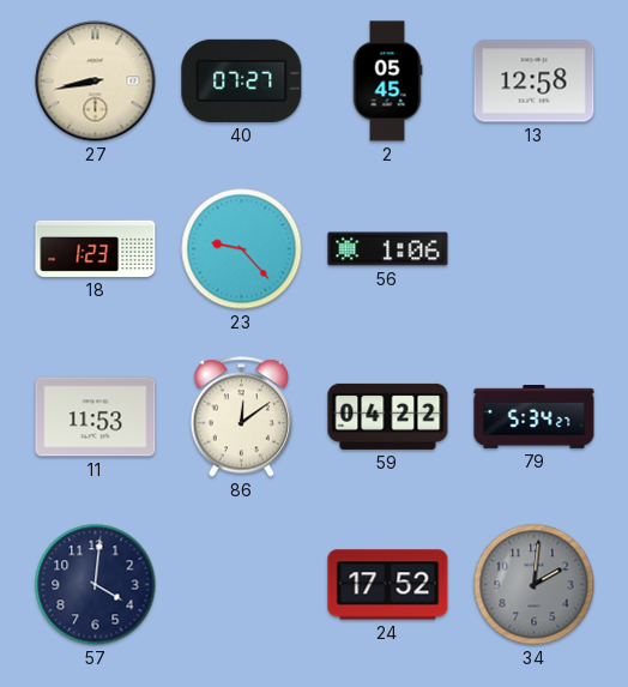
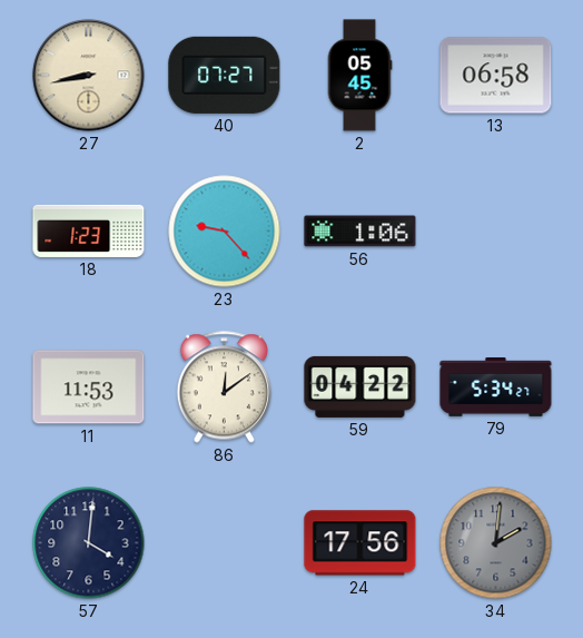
13: 12:58 -> 06:58
24: 17:52 -> 17:56
